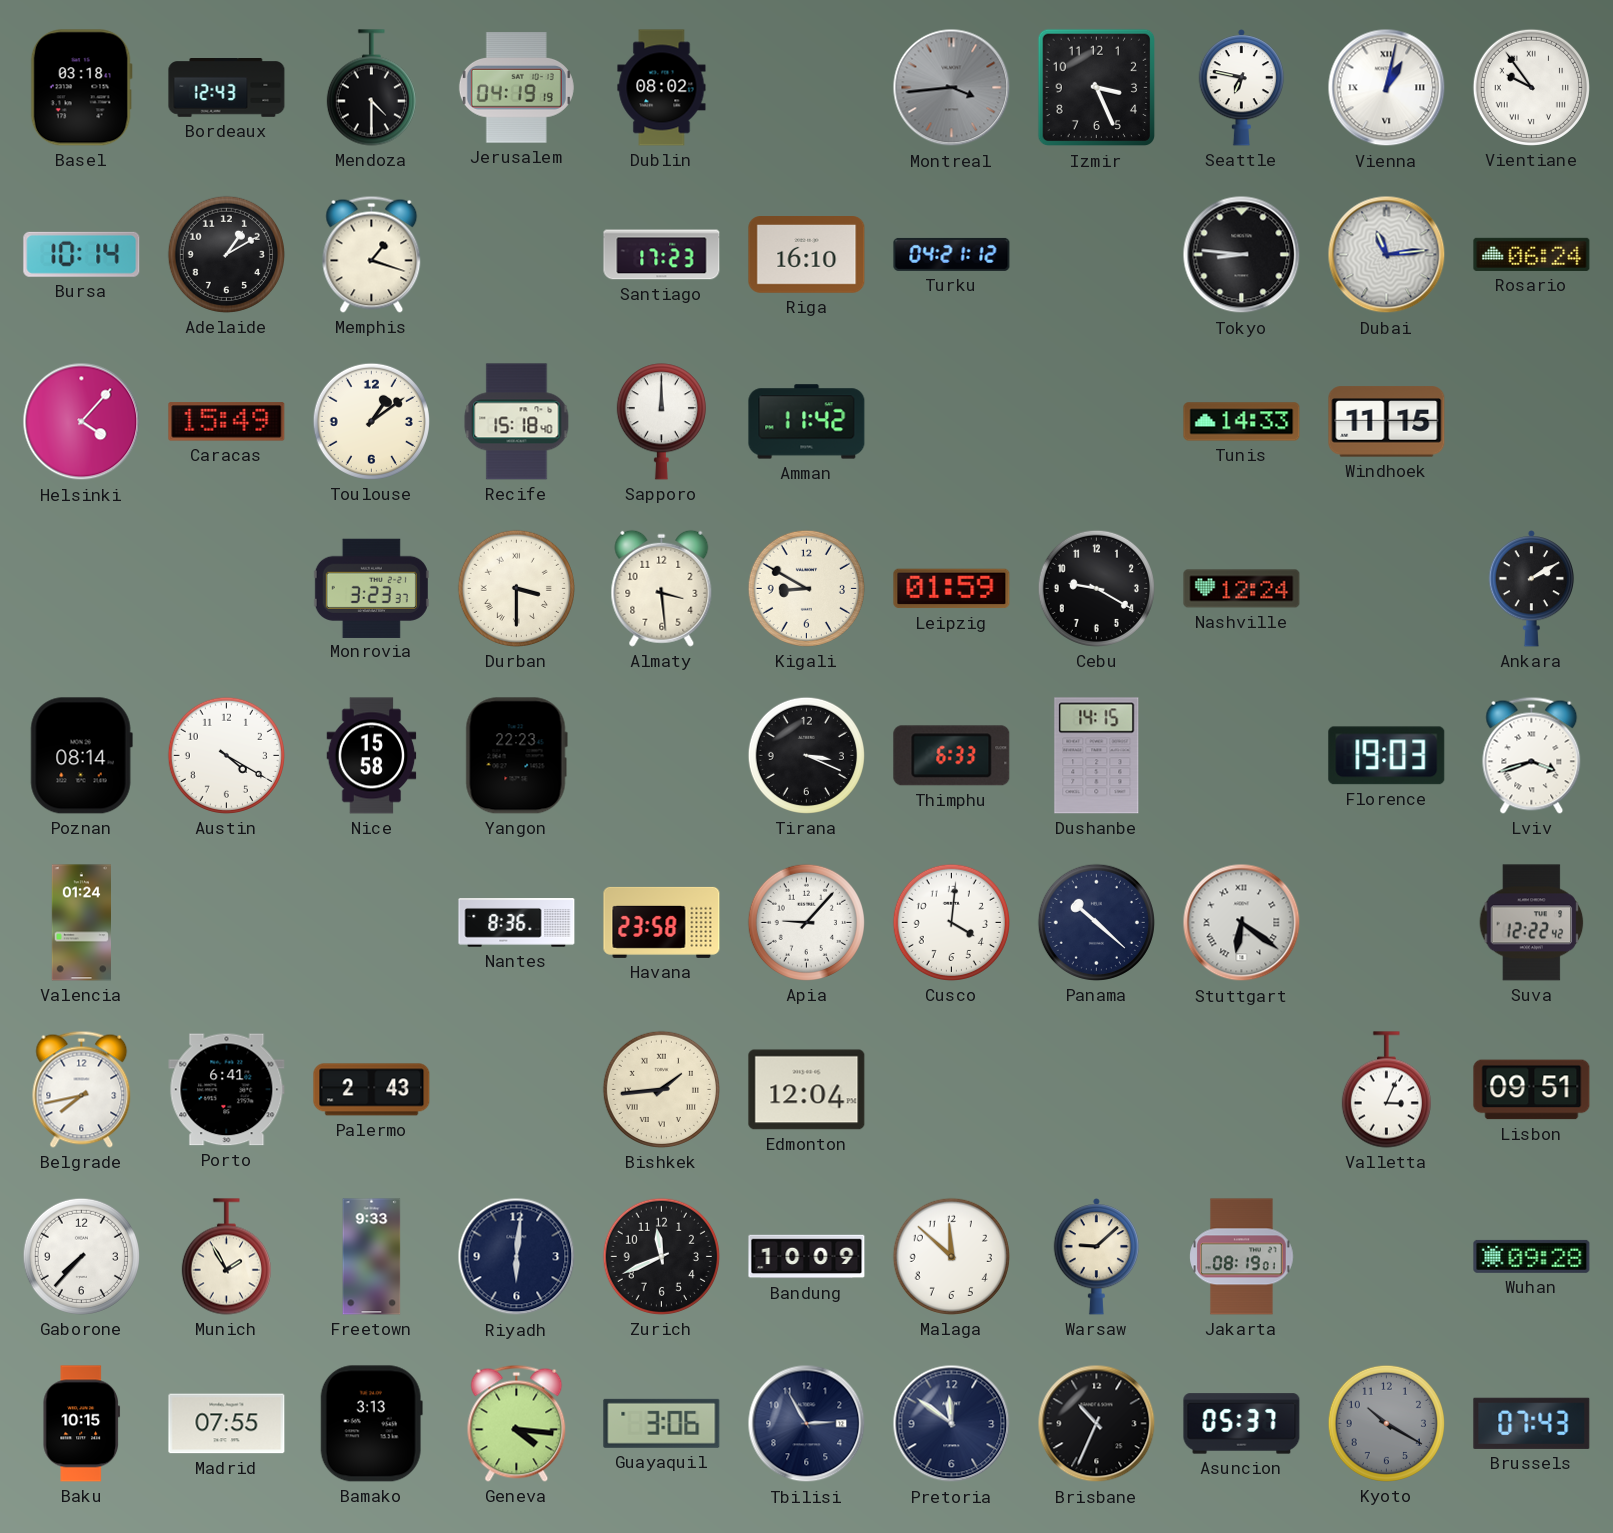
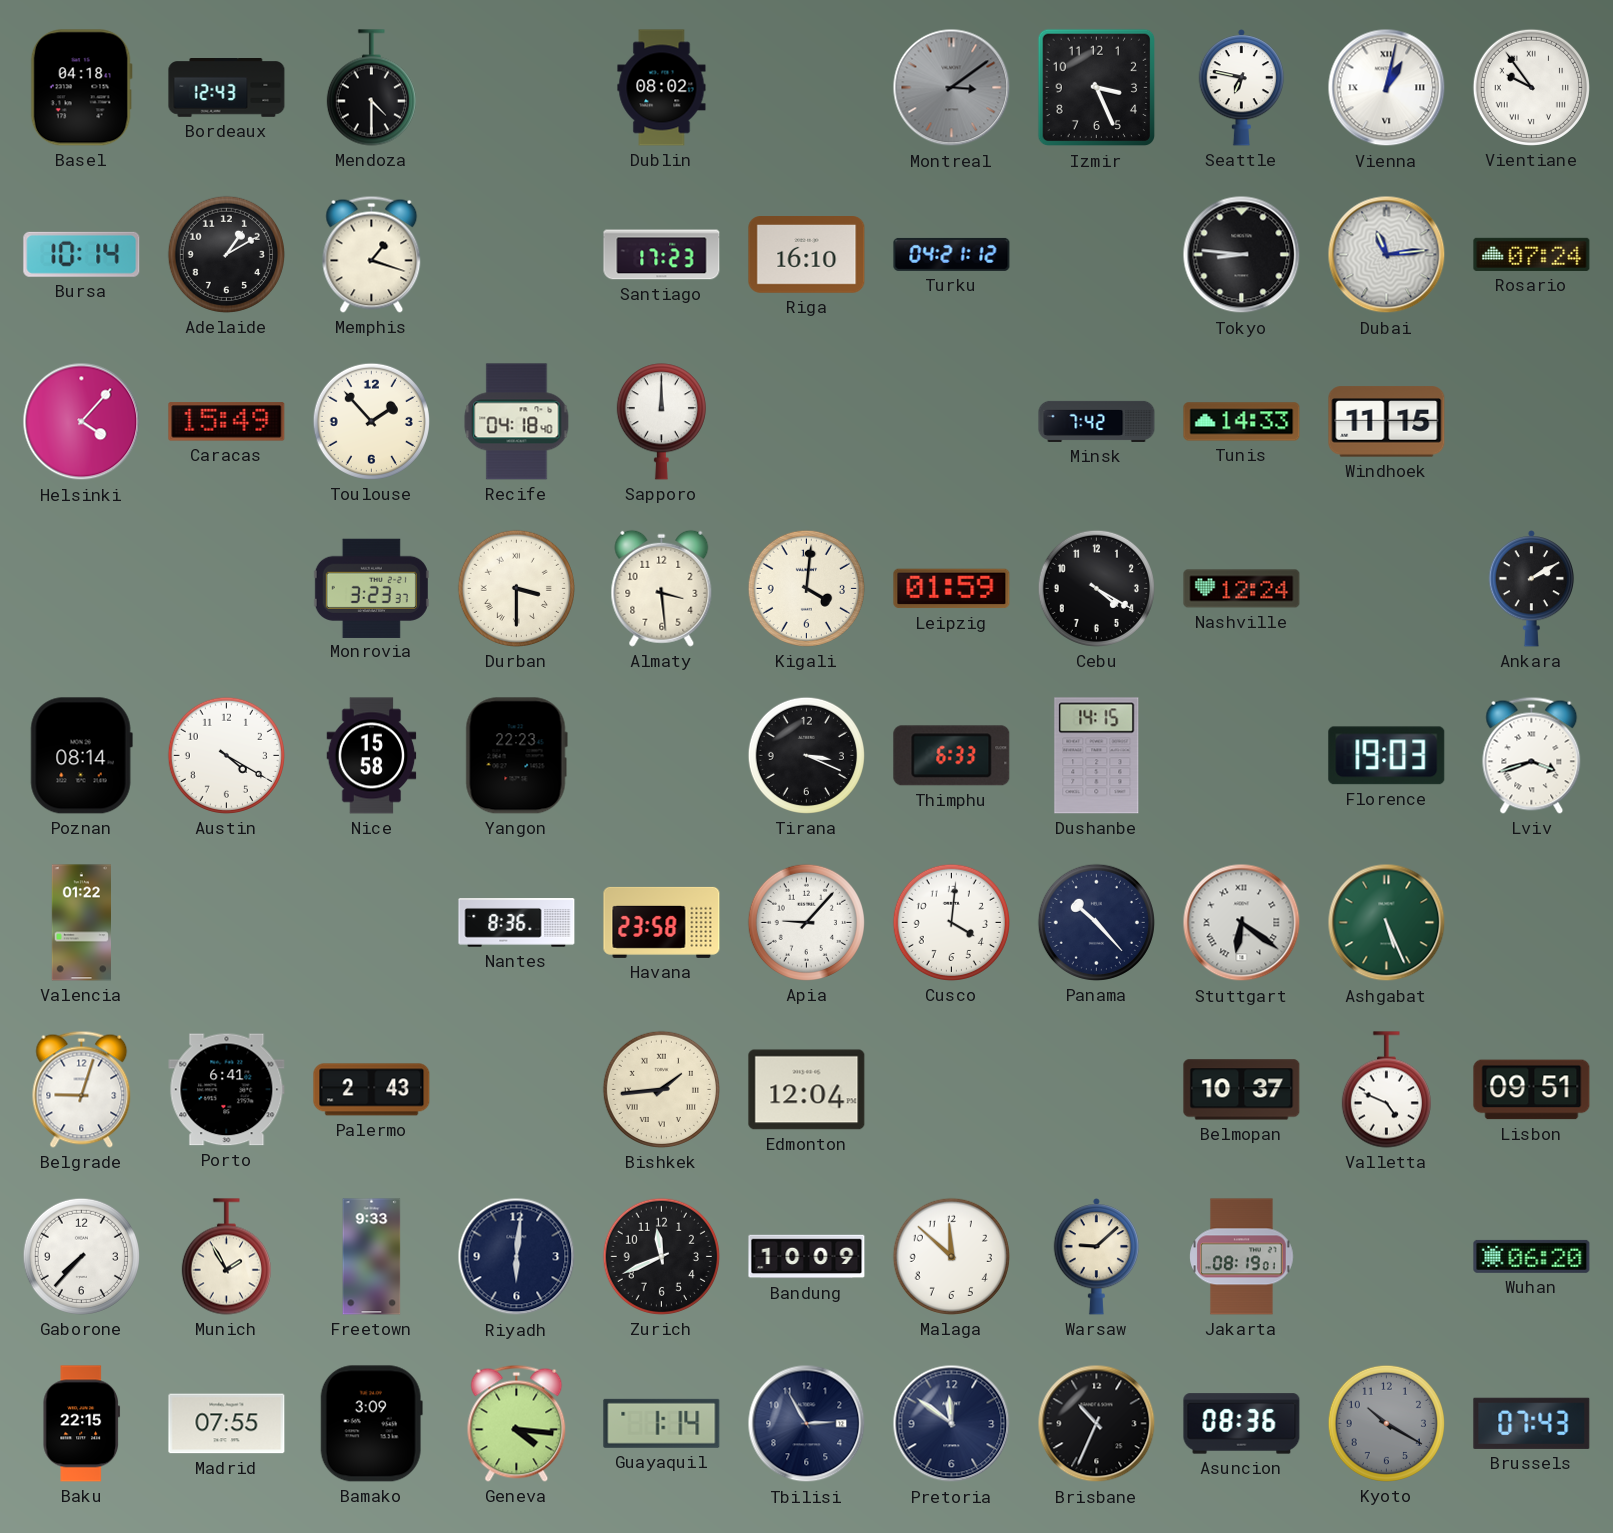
Basel: 03:18 -> 04:18
Jerusalem: 04:19 -> none
Montreal: 3:44 -> 3:09
Rosario: 06:24 -> 07:24
Toulouse: 1:09 -> 1:53
Recife: 15:18 -> 04:18
Amman: 11:42 -> none
Minsk: none -> 7:42
Kigali: 8:50 -> 4:01
Cebu: 9:20 -> 4:20
Valencia: 01:24 -> 01:22
Panama: 10:22 -> 10:23
Ashgabat: none -> 5:26
Suva: 12:22 -> none
Belgrade: 7:43 -> 9:03
Belmopan: none -> 10:37
Valletta: 3:04 -> 4:49
Wuhan: 09:28 -> 06:20
Baku: 10:15 -> 22:15
Bamako: 3:13 -> 3:09
Guayaquil: 3:06 -> 1:14
Asuncion: 05:37 -> 08:36
